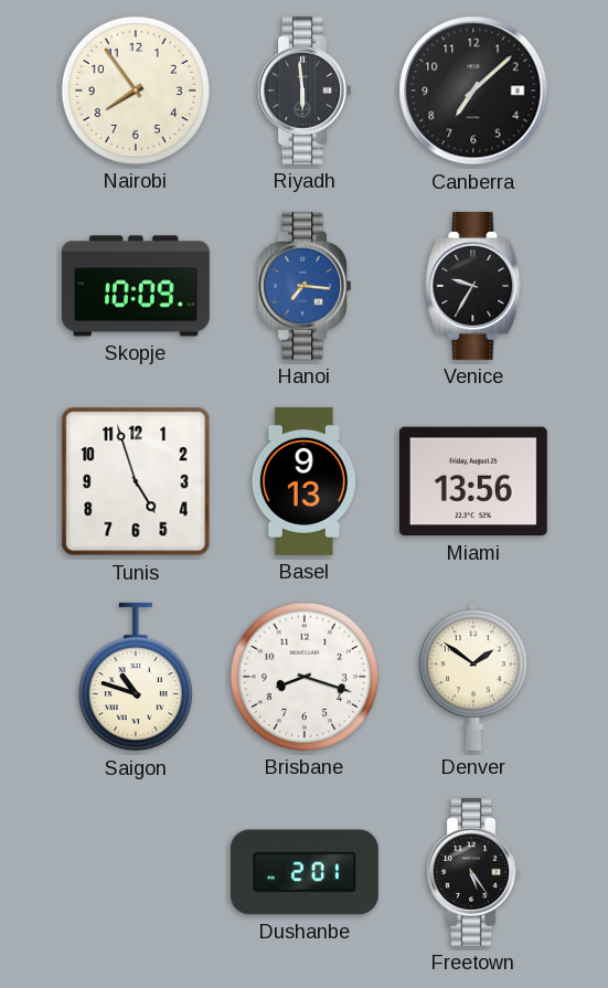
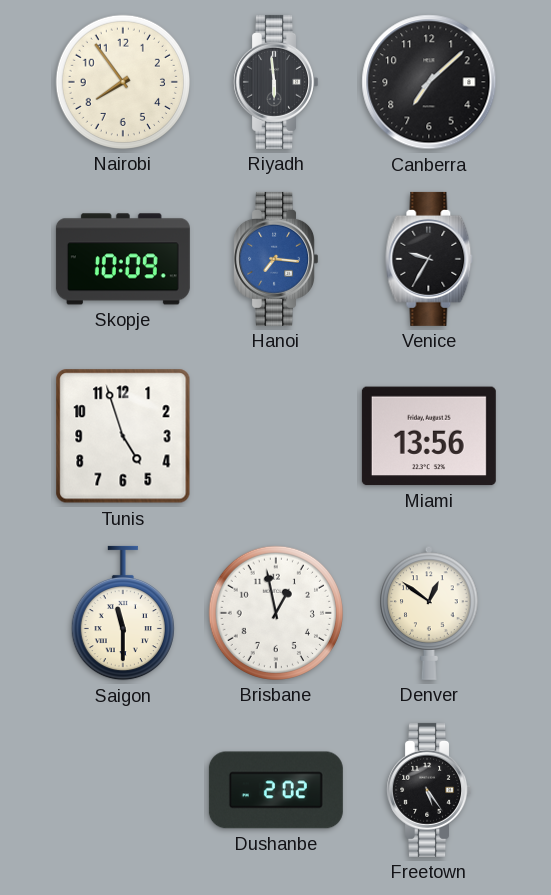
Basel: 9:13 -> none
Saigon: 10:48 -> 11:30
Brisbane: 8:18 -> 12:58
Denver: 1:51 -> 12:51
Dushanbe: 2:01 -> 2:02
